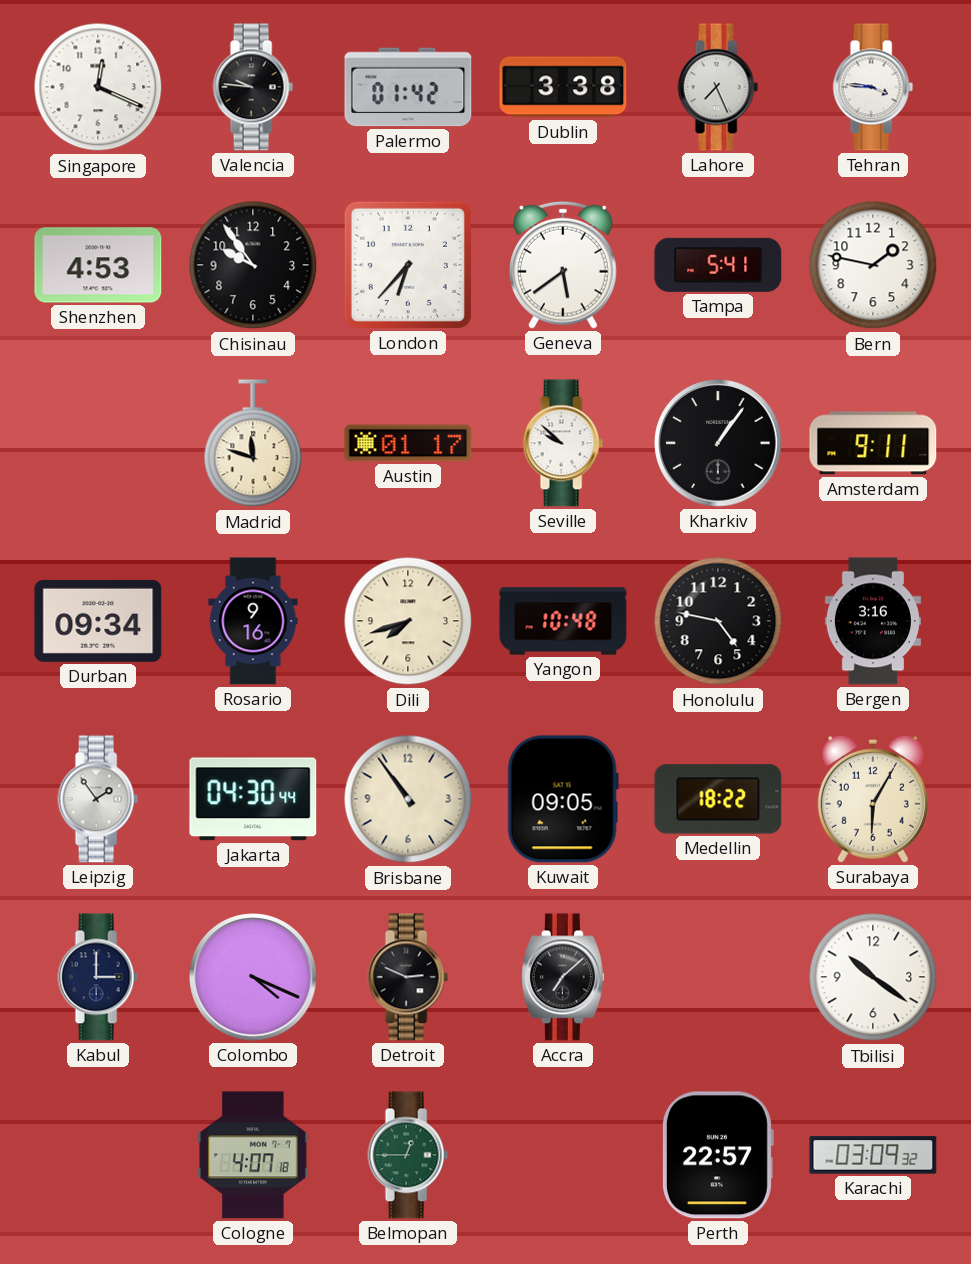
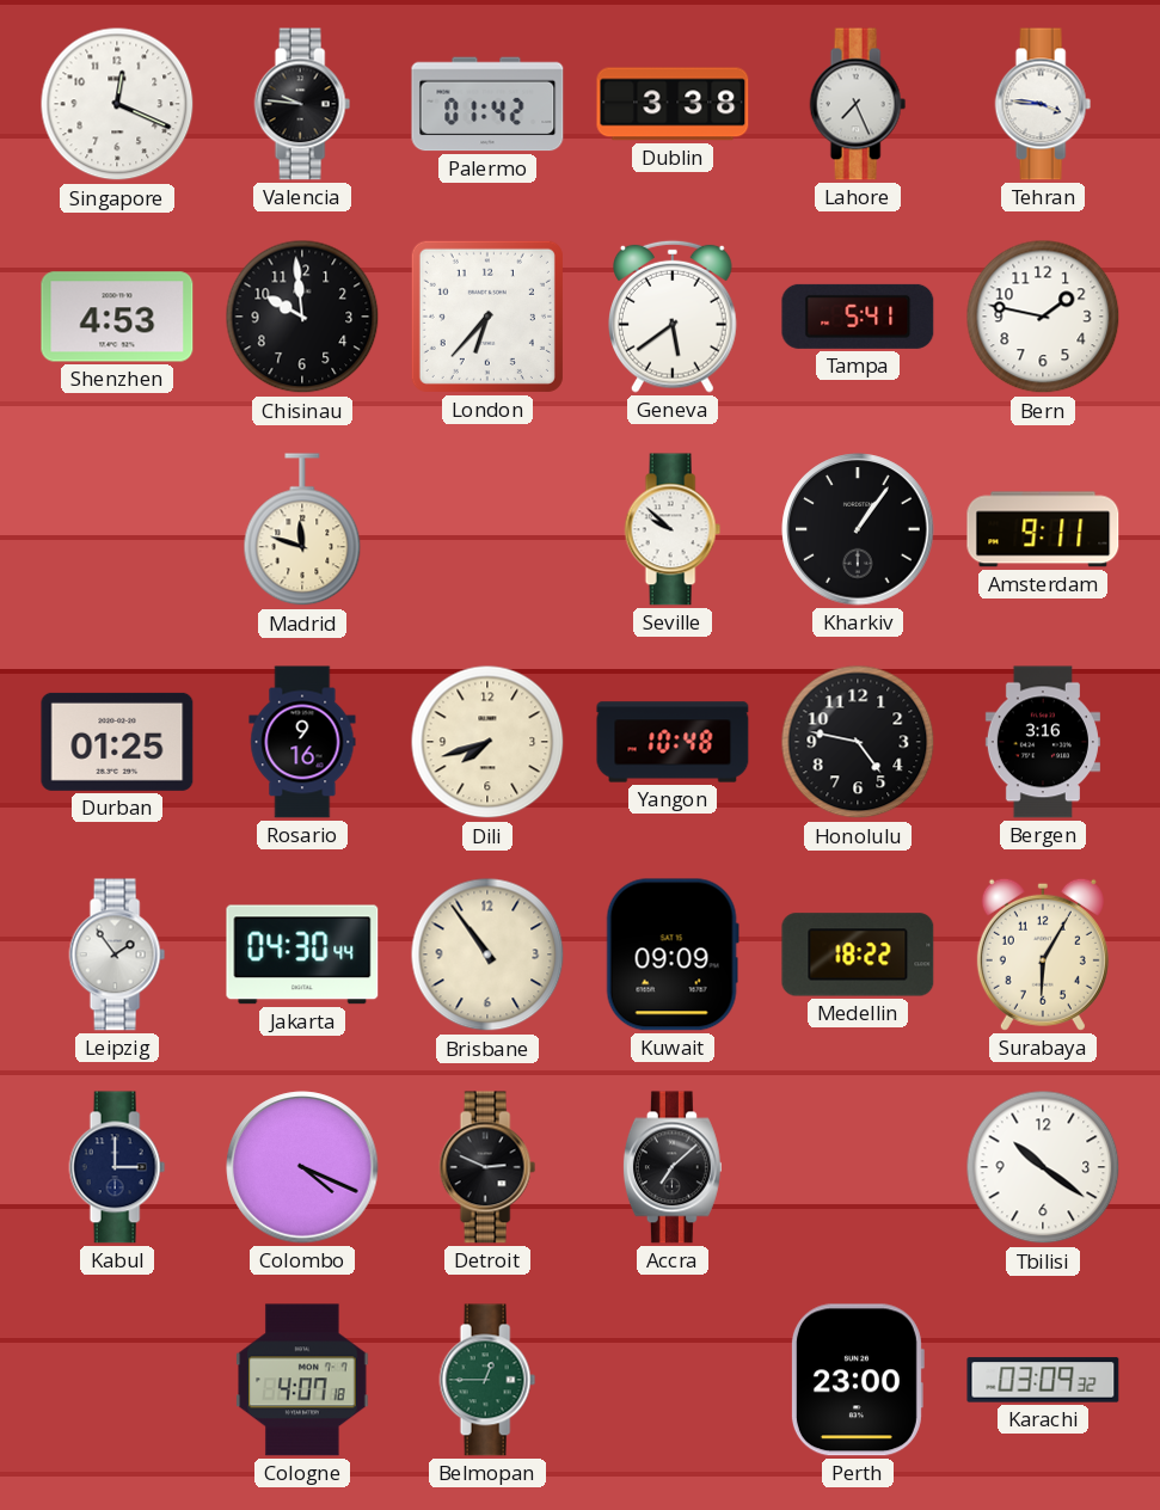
Chisinau: 9:54 -> 9:59
Austin: 01:17 -> none
Durban: 09:34 -> 01:25
Kuwait: 09:05 -> 09:09
Perth: 22:57 -> 23:00
